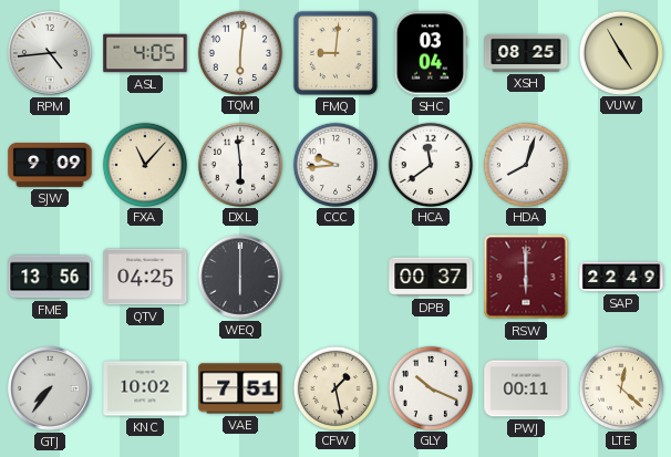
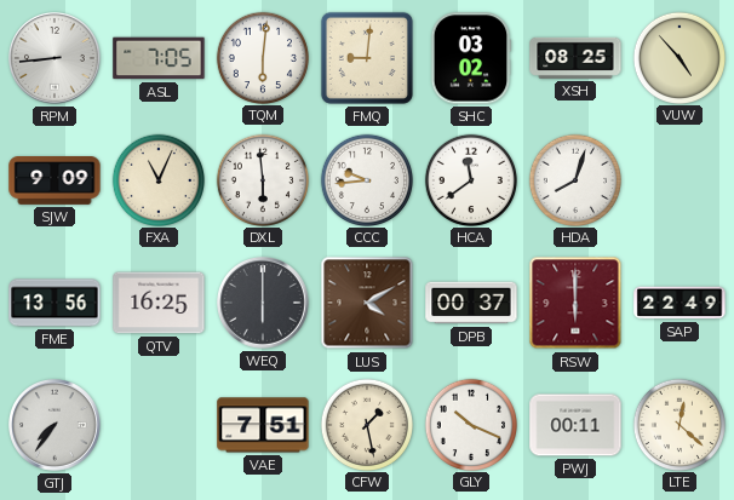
RPM: 4:44 -> 8:44
ASL: 4:05 -> 7:05
SHC: 03:04 -> 03:02
VUW: 4:55 -> 4:53
FXA: 11:07 -> 11:04
QTV: 04:25 -> 16:25
LUS: none -> 4:10
KNC: 10:02 -> none
